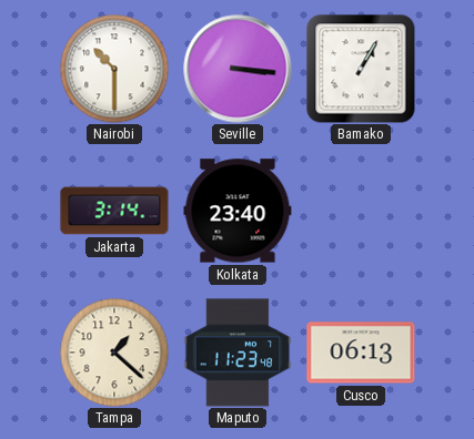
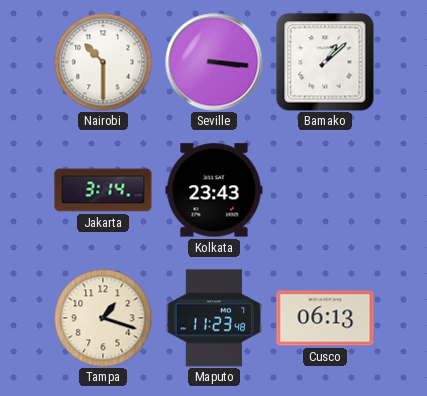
Bamako: 1:05 -> 1:08
Kolkata: 23:40 -> 23:43
Tampa: 1:22 -> 1:18
